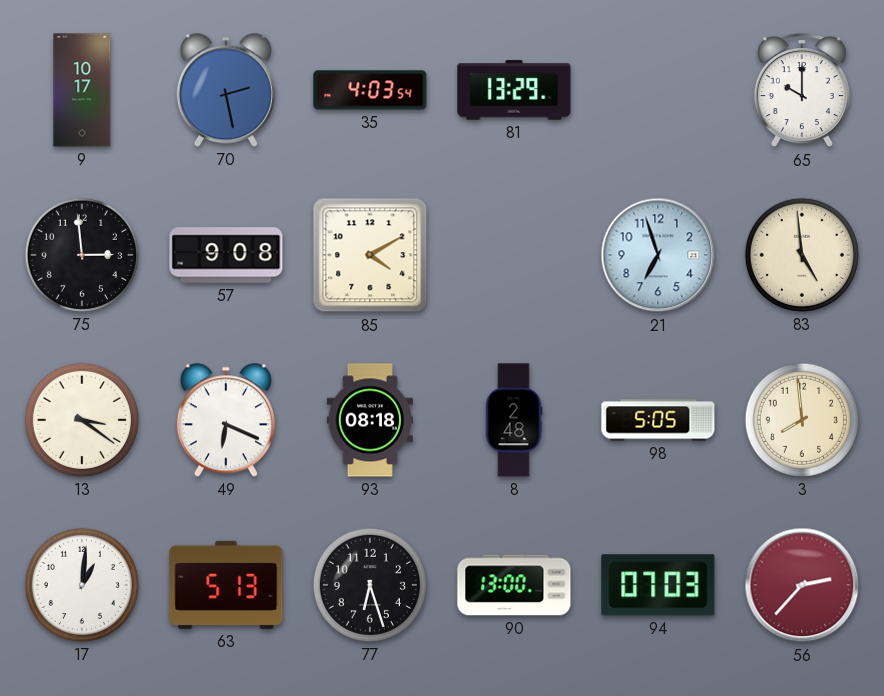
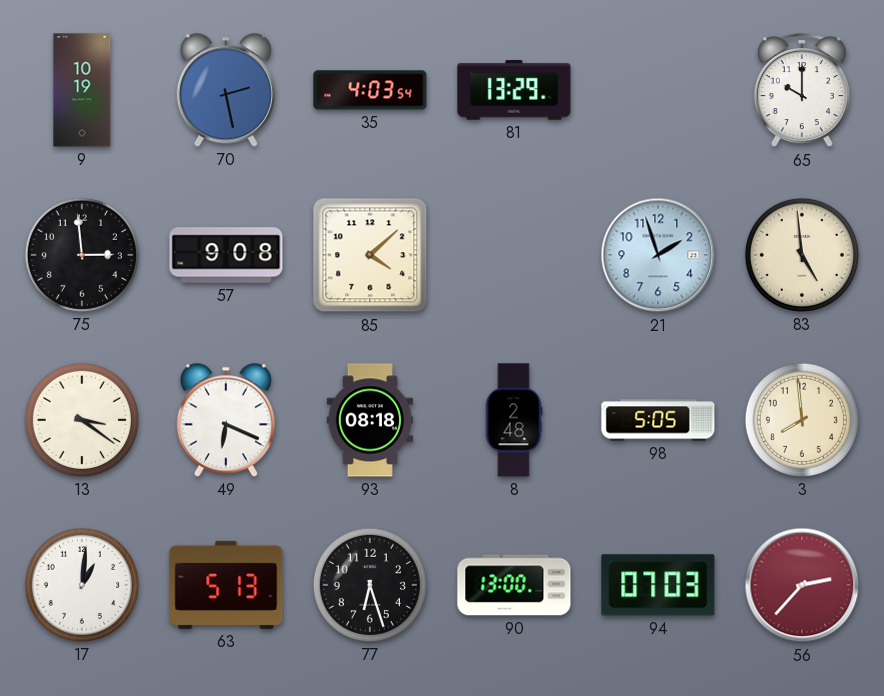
9: 10:17 -> 10:19
85: 4:10 -> 4:08
21: 6:57 -> 1:57
